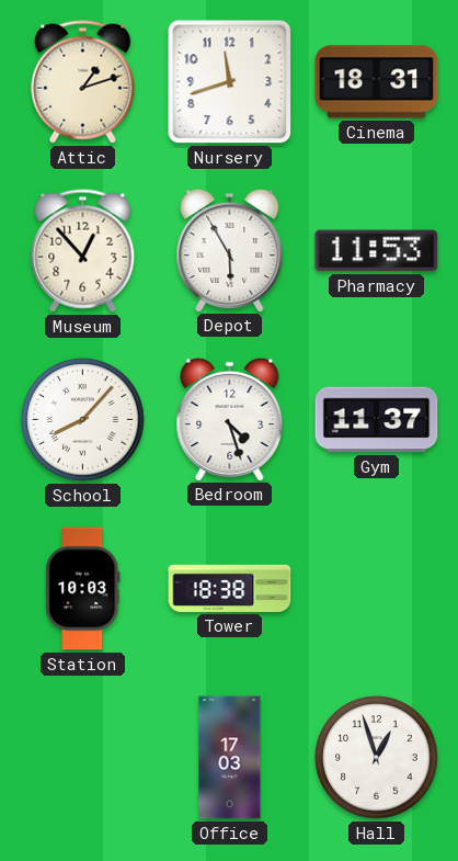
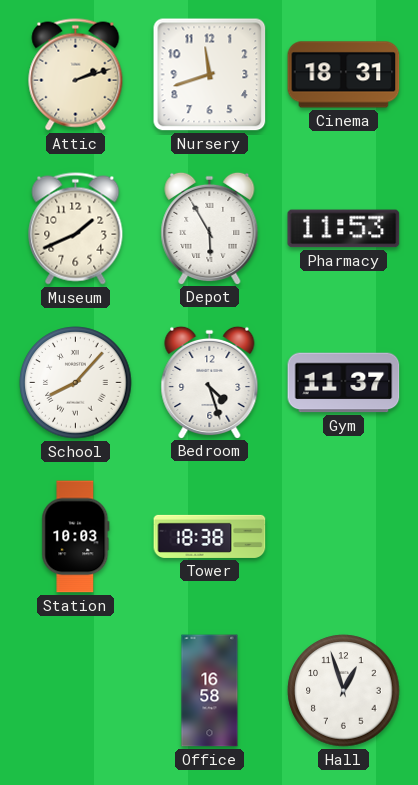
Attic: 1:12 -> 2:12
Museum: 12:53 -> 1:41
Office: 17:03 -> 16:58
